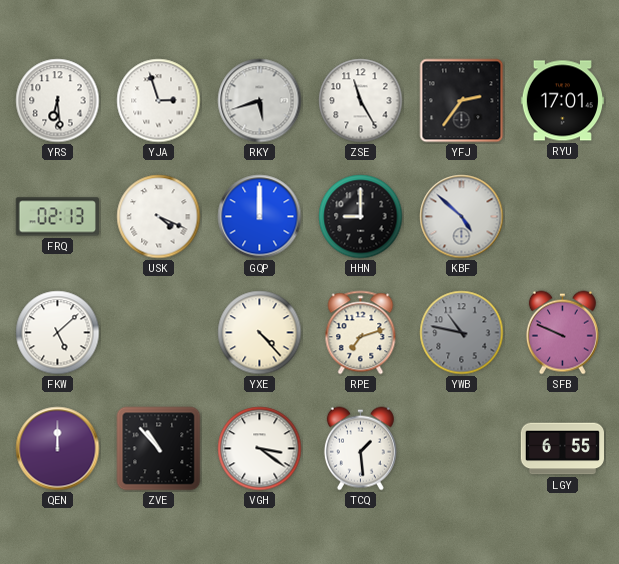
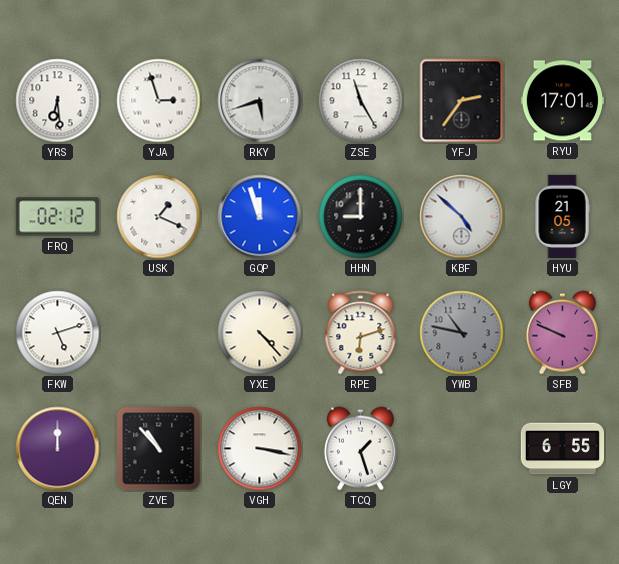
FRQ: 02:13 -> 02:12
USK: 4:19 -> 1:19
GQP: 12:00 -> 11:57
HYU: none -> 21:05
FKW: 5:08 -> 5:12
RPE: 7:12 -> 6:12
VGH: 3:21 -> 3:17
TCQ: 1:29 -> 1:27
